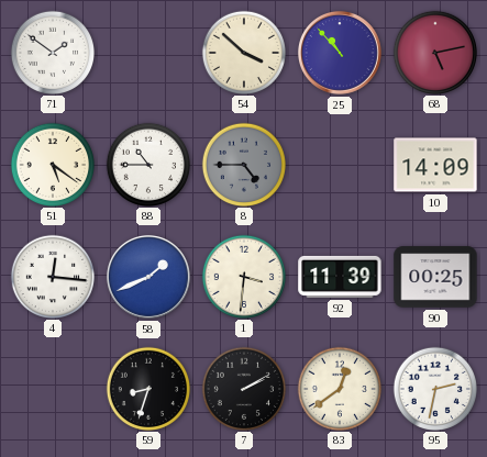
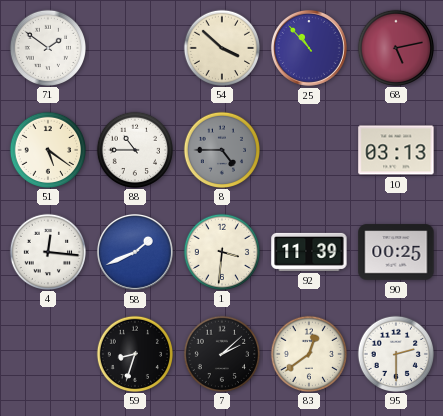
10: 14:09 -> 03:13
7: 2:10 -> 2:08
95: 2:32 -> 2:30
